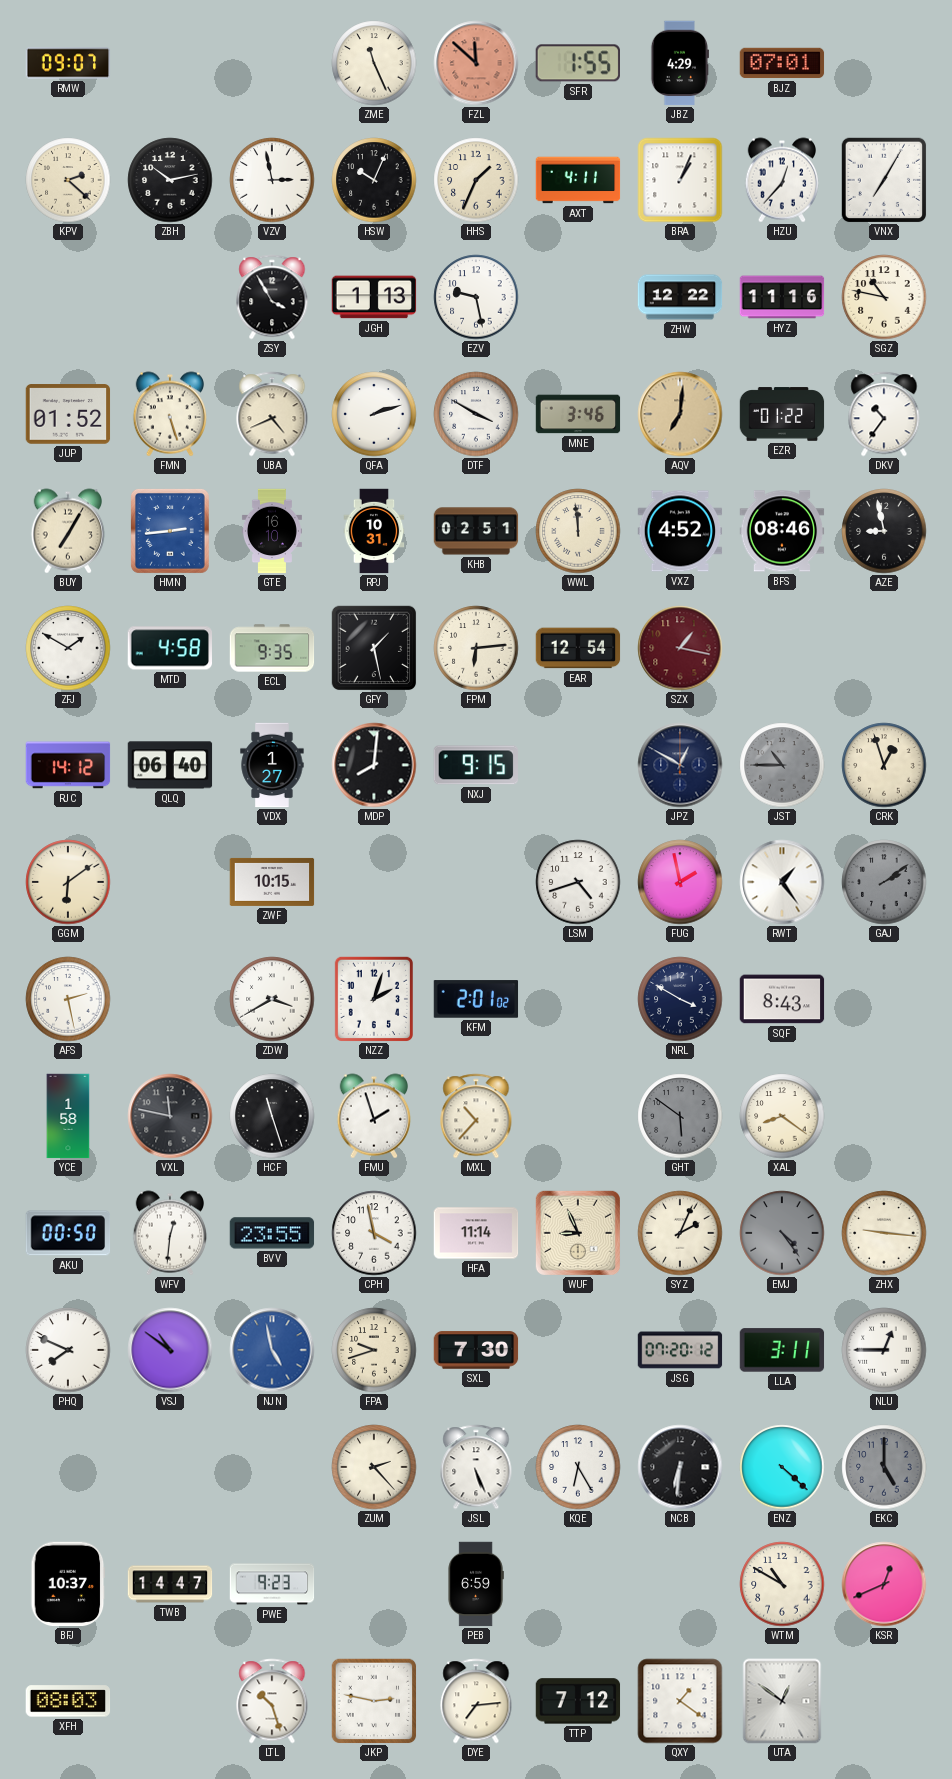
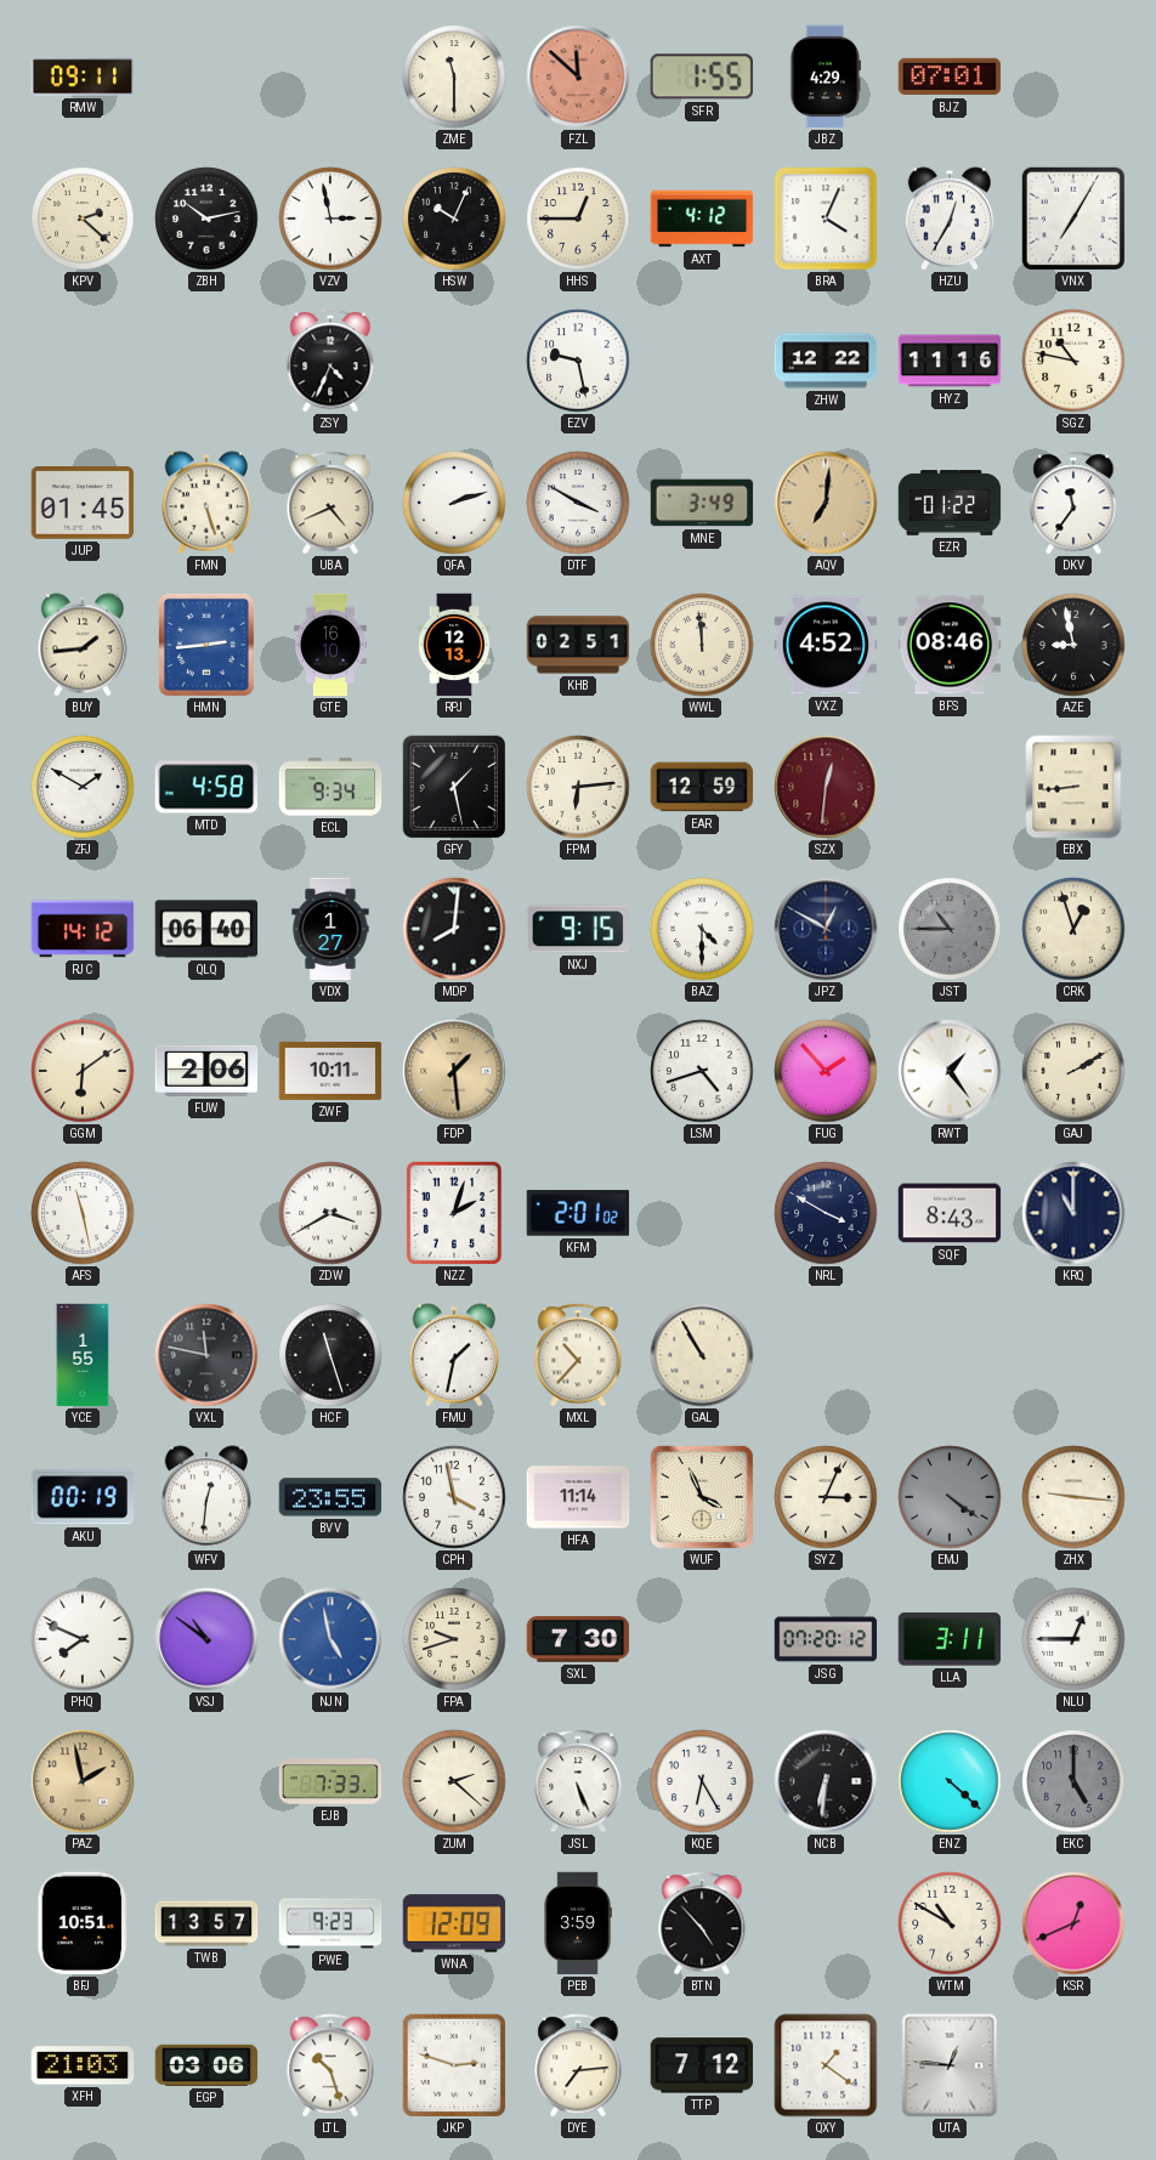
RMW: 09:07 -> 09:11
ZME: 11:26 -> 11:30
HHS: 1:34 -> 12:45
AXT: 4:11 -> 4:12
BRA: 1:04 -> 4:04
HZU: 12:37 -> 12:35
ZSY: 3:55 -> 4:34
JGH: 1:13 -> none
JUP: 01:52 -> 01:45
MNE: 3:46 -> 3:49
DKV: 10:36 -> 11:36
BUY: 7:05 -> 1:44
RPJ: 10:31 -> 12:13
ECL: 9:35 -> 9:34
EAR: 12:54 -> 12:59
SZX: 1:17 -> 12:31
EBX: none -> 8:44
BAZ: none -> 4:30
FUW: none -> 2:06
ZWF: 10:15 -> 10:11
FDP: none -> 1:29
FUG: 1:58 -> 1:53
GAJ: 2:09 -> 2:10
GAJ dial: grey -> cream
AFS: 2:28 -> 11:28
KRQ: none -> 11:00
YCE: 1:58 -> 1:55
FMU: 1:57 -> 1:32
GAL: none -> 10:55
GHT: 5:51 -> none
XAL: 8:21 -> none
AKU: 00:50 -> 00:19
WUF: 8:56 -> 3:56
SYZ: 2:04 -> 3:04
EMJ: 4:24 -> 4:21
PAZ: none -> 1:58
EJB: none -> 7:33
ZUM: 2:23 -> 2:22
BFJ: 10:37 -> 10:51
TWB: 14:47 -> 13:57
WNA: none -> 12:09
PEB: 6:59 -> 3:59
BTN: none -> 4:53
XFH: 08:03 -> 21:03
EGP: none -> 03:06
JKP: 2:47 -> 2:48
UTA: 12:51 -> 12:46
